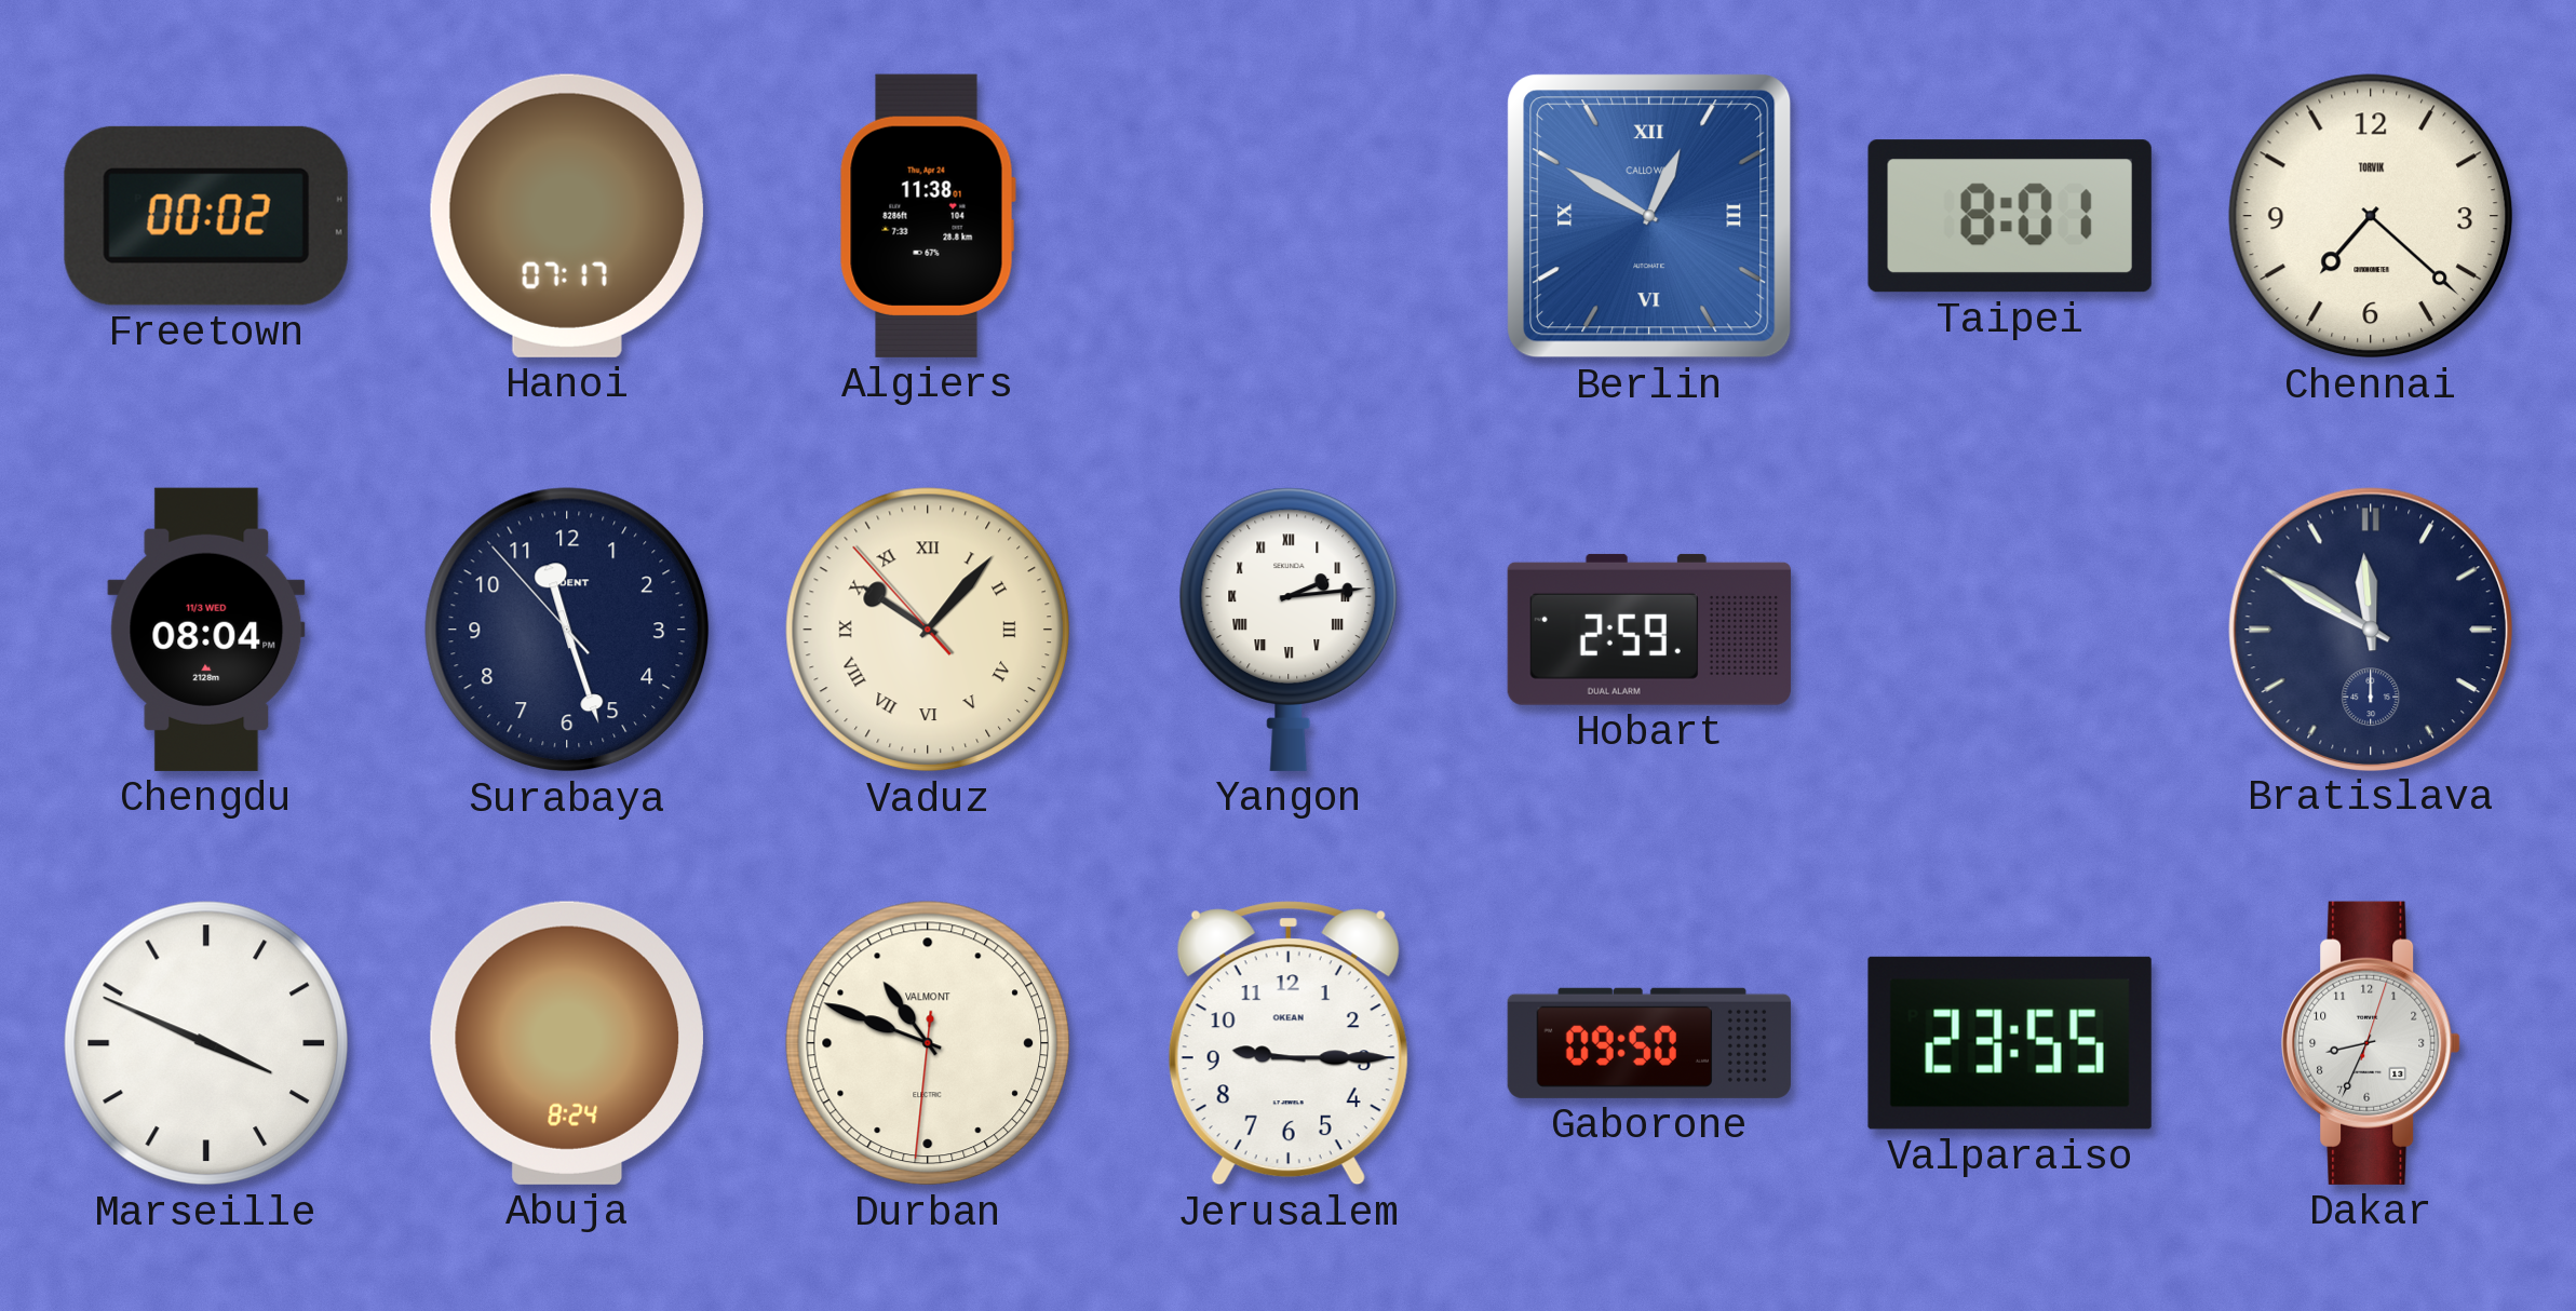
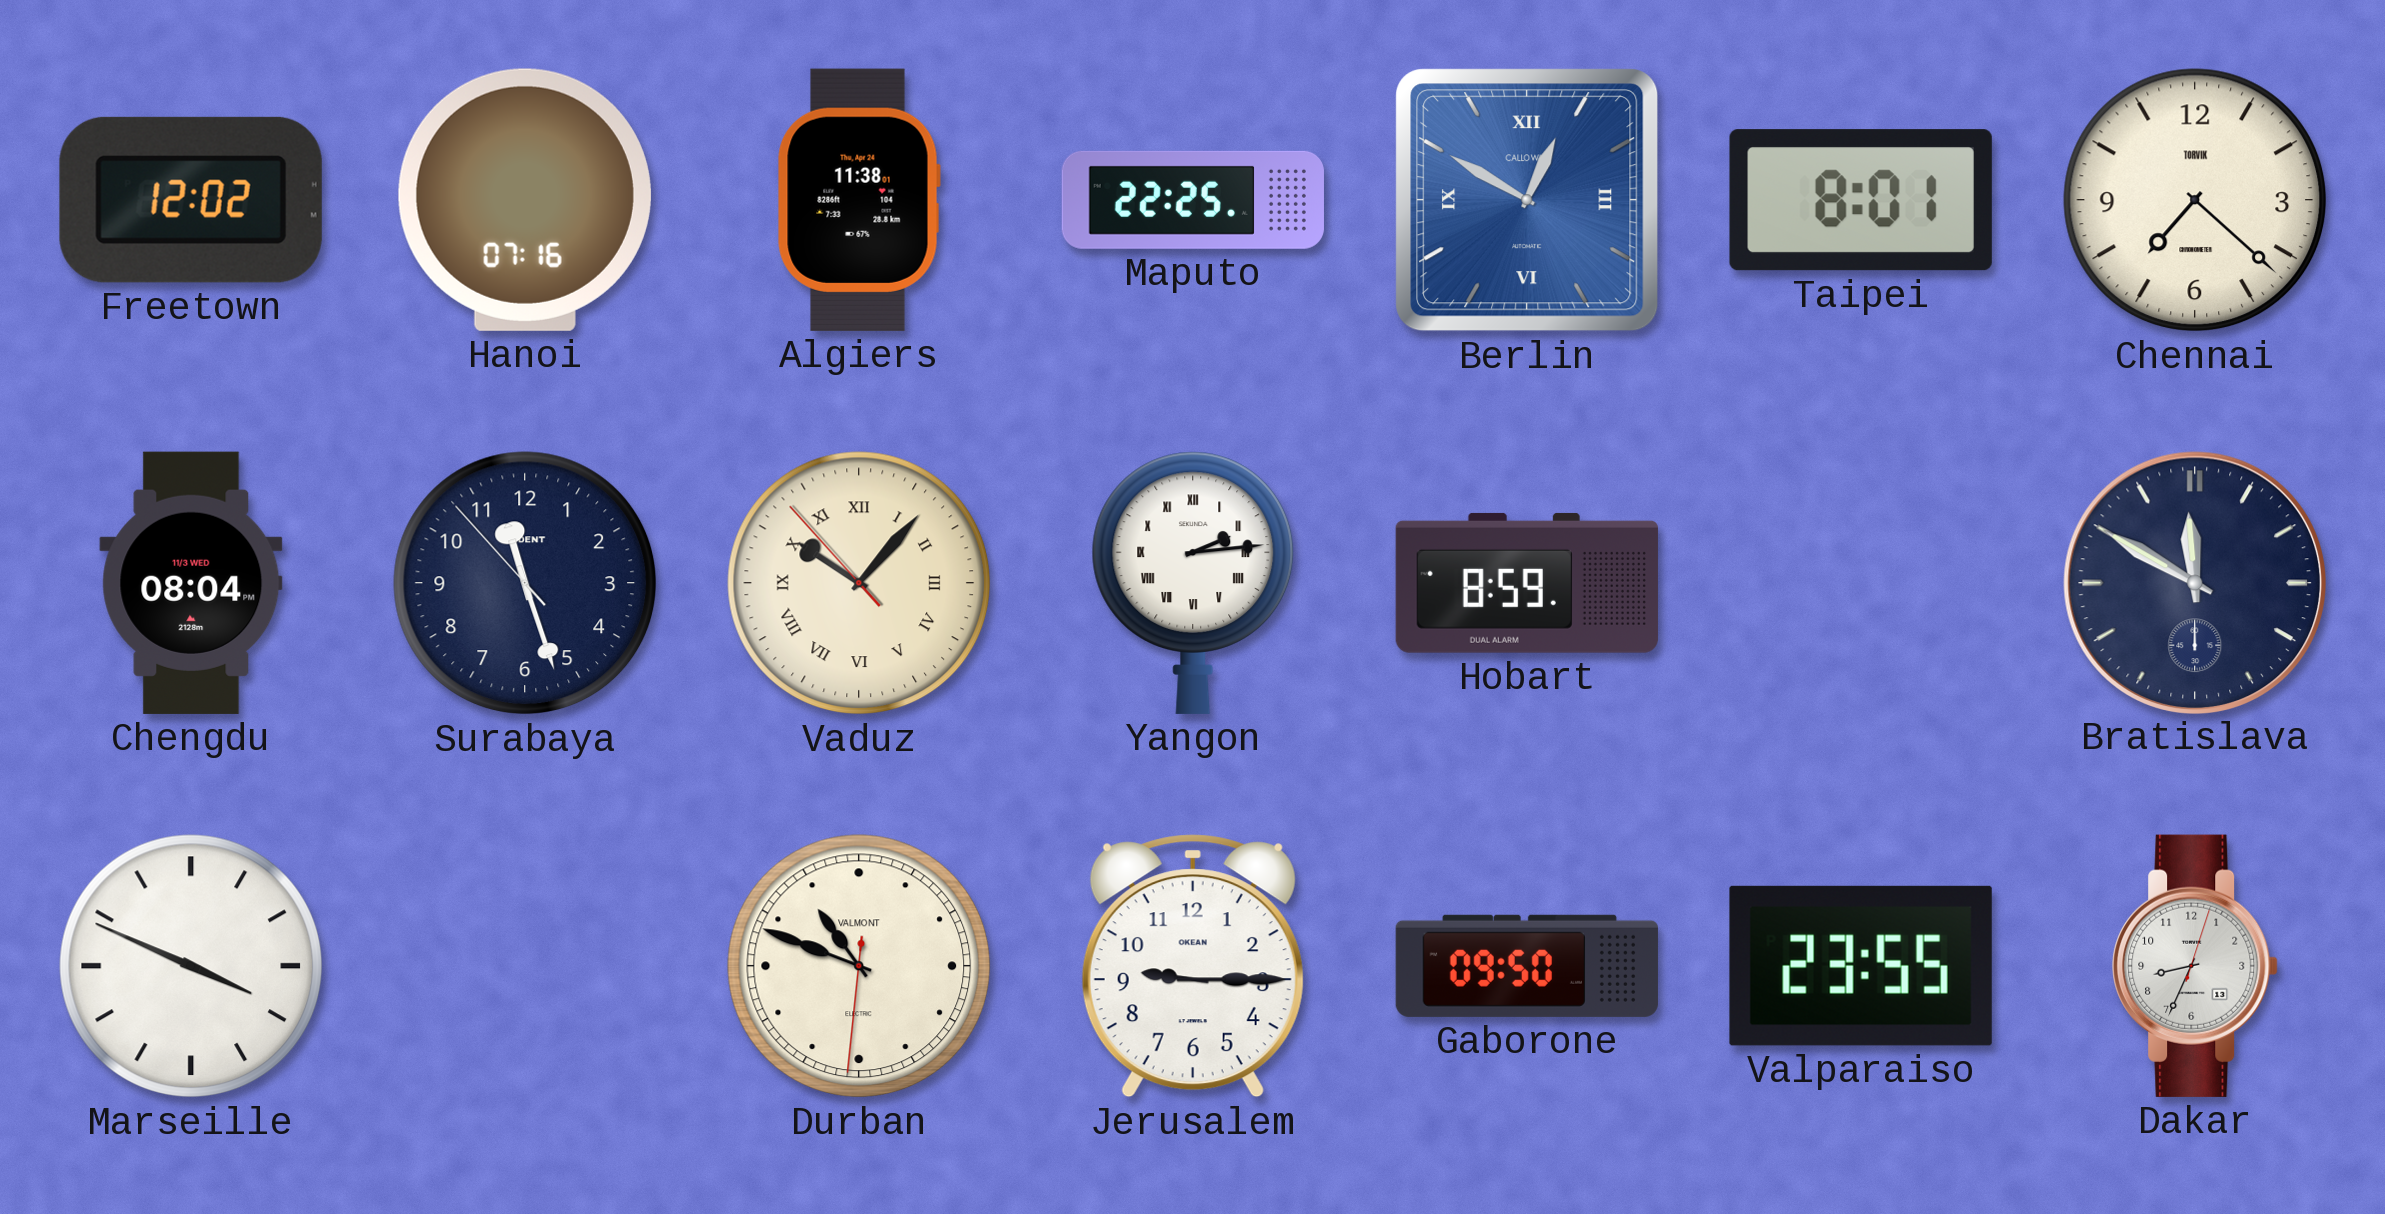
Freetown: 00:02 -> 12:02
Hanoi: 07:17 -> 07:16
Maputo: none -> 22:25
Hobart: 2:59 -> 8:59
Abuja: 8:24 -> none
